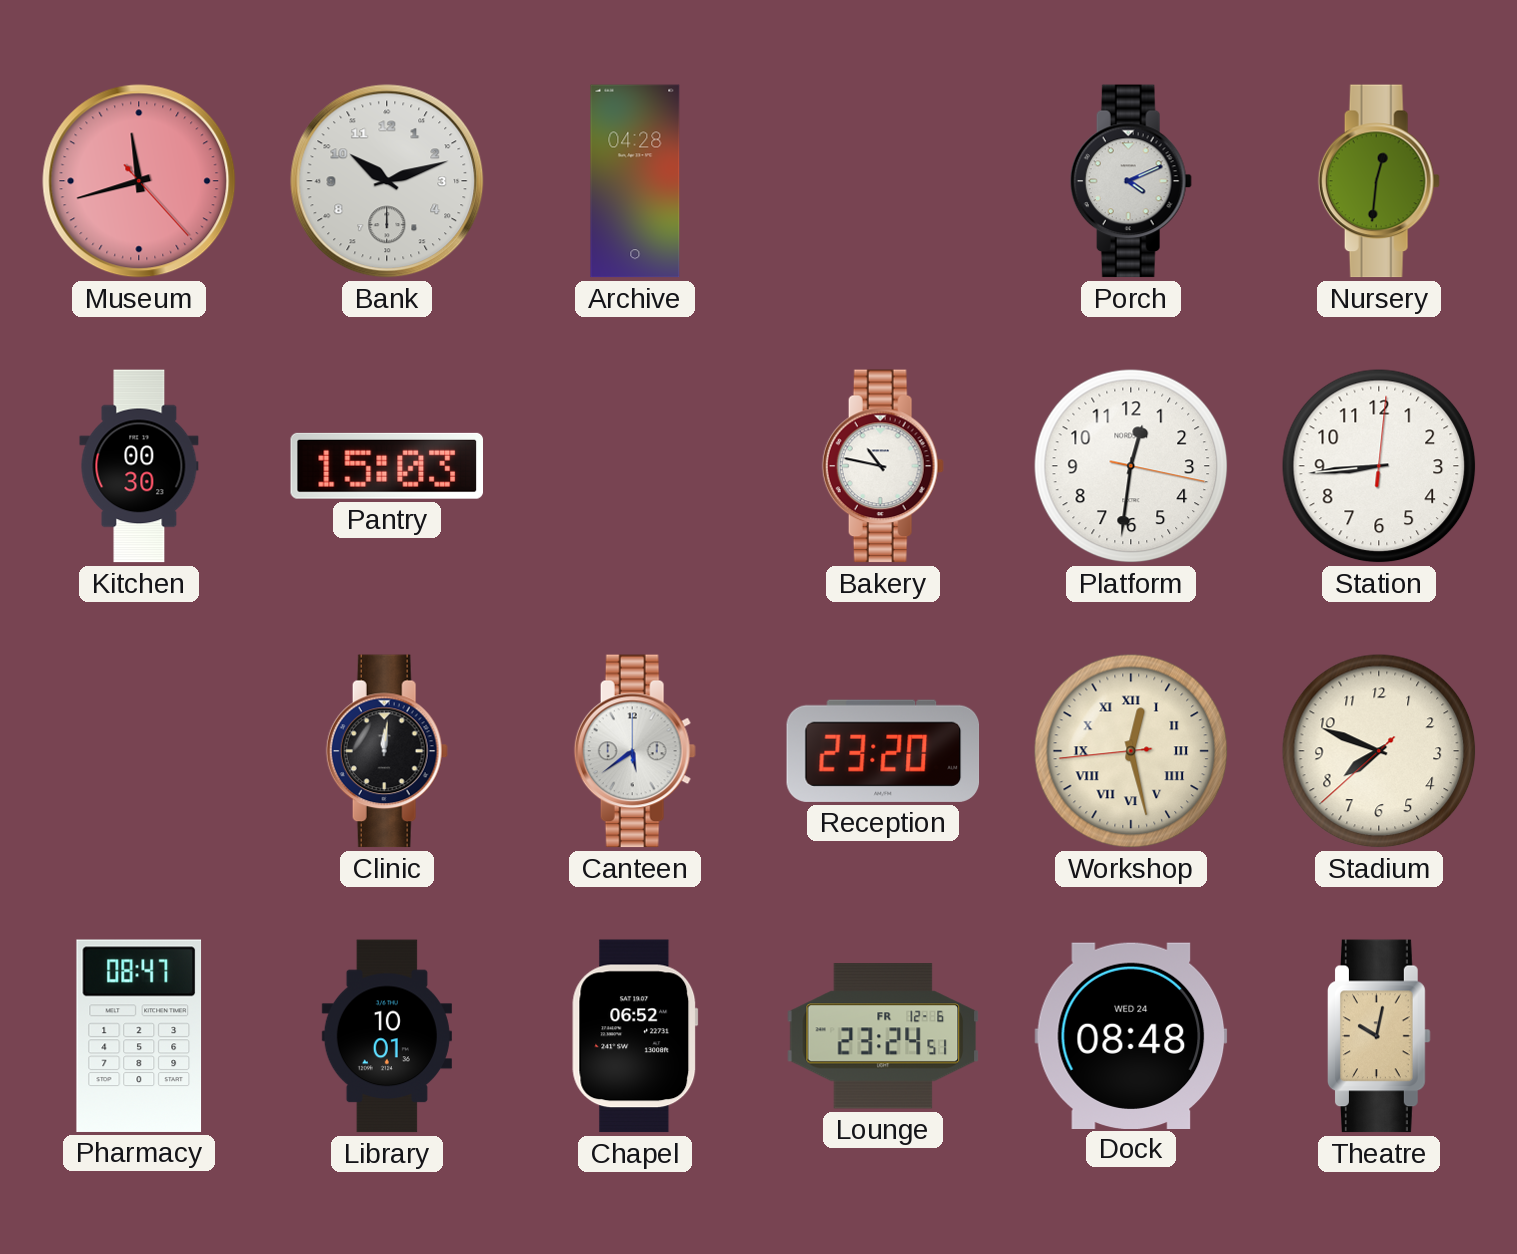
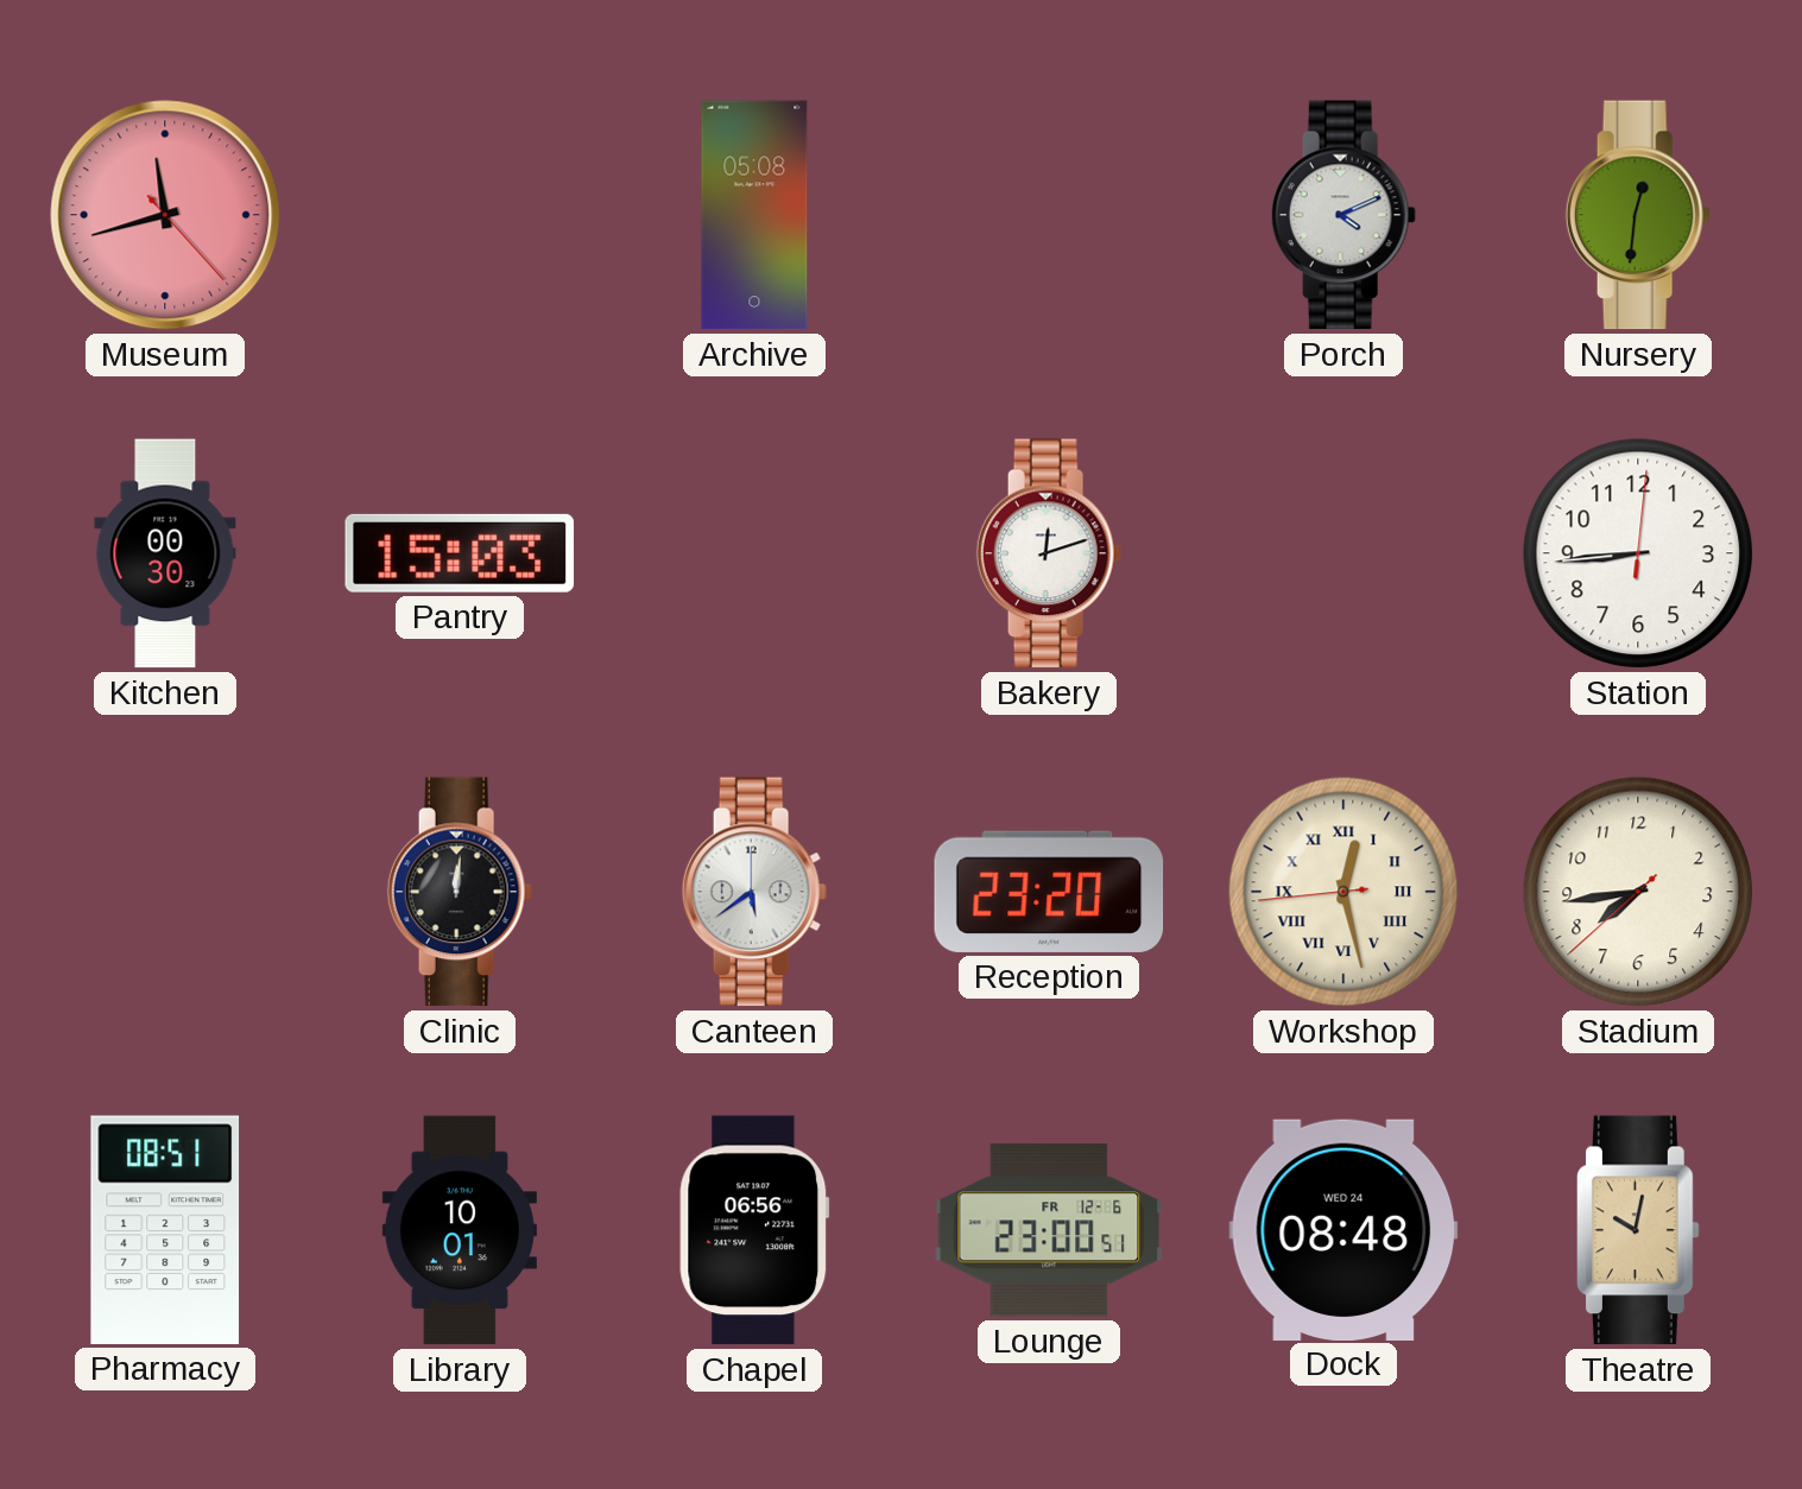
Bank: 10:12 -> none
Archive: 04:28 -> 05:08
Bakery: 10:47 -> 12:12
Platform: 12:31 -> none
Stadium: 7:48 -> 7:43
Pharmacy: 08:47 -> 08:51
Chapel: 06:52 -> 06:56
Lounge: 23:24 -> 23:00
